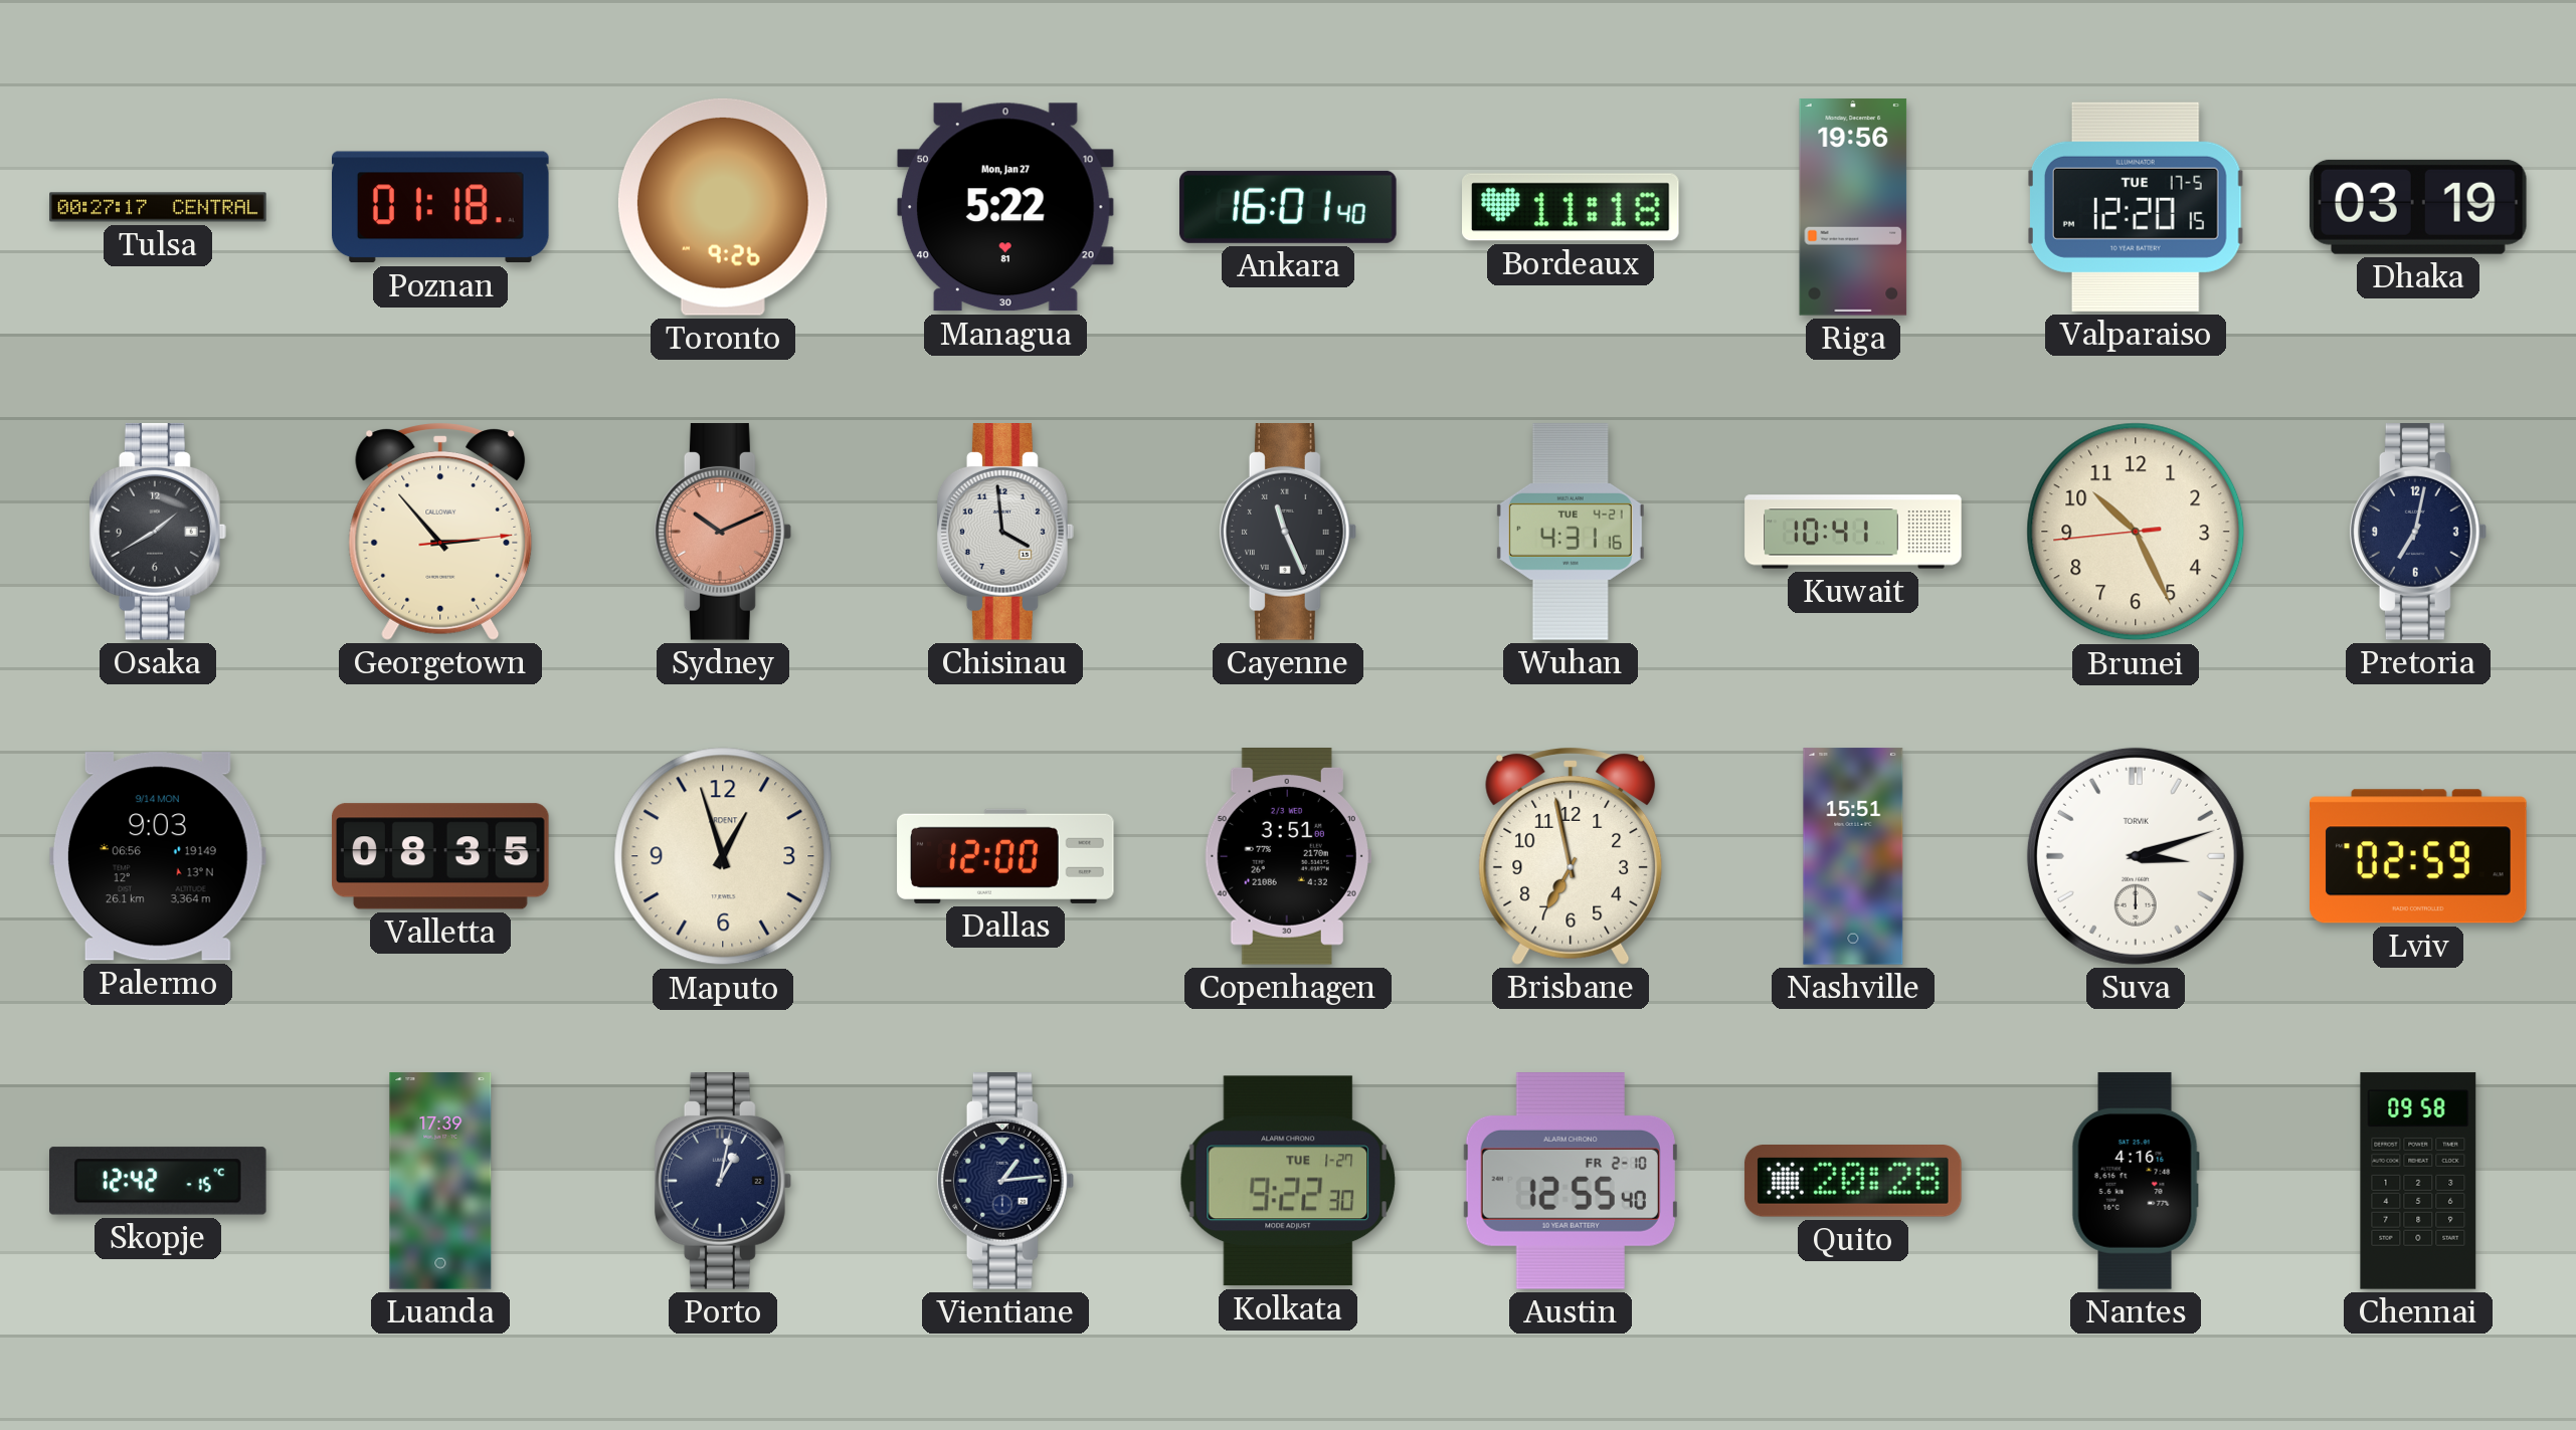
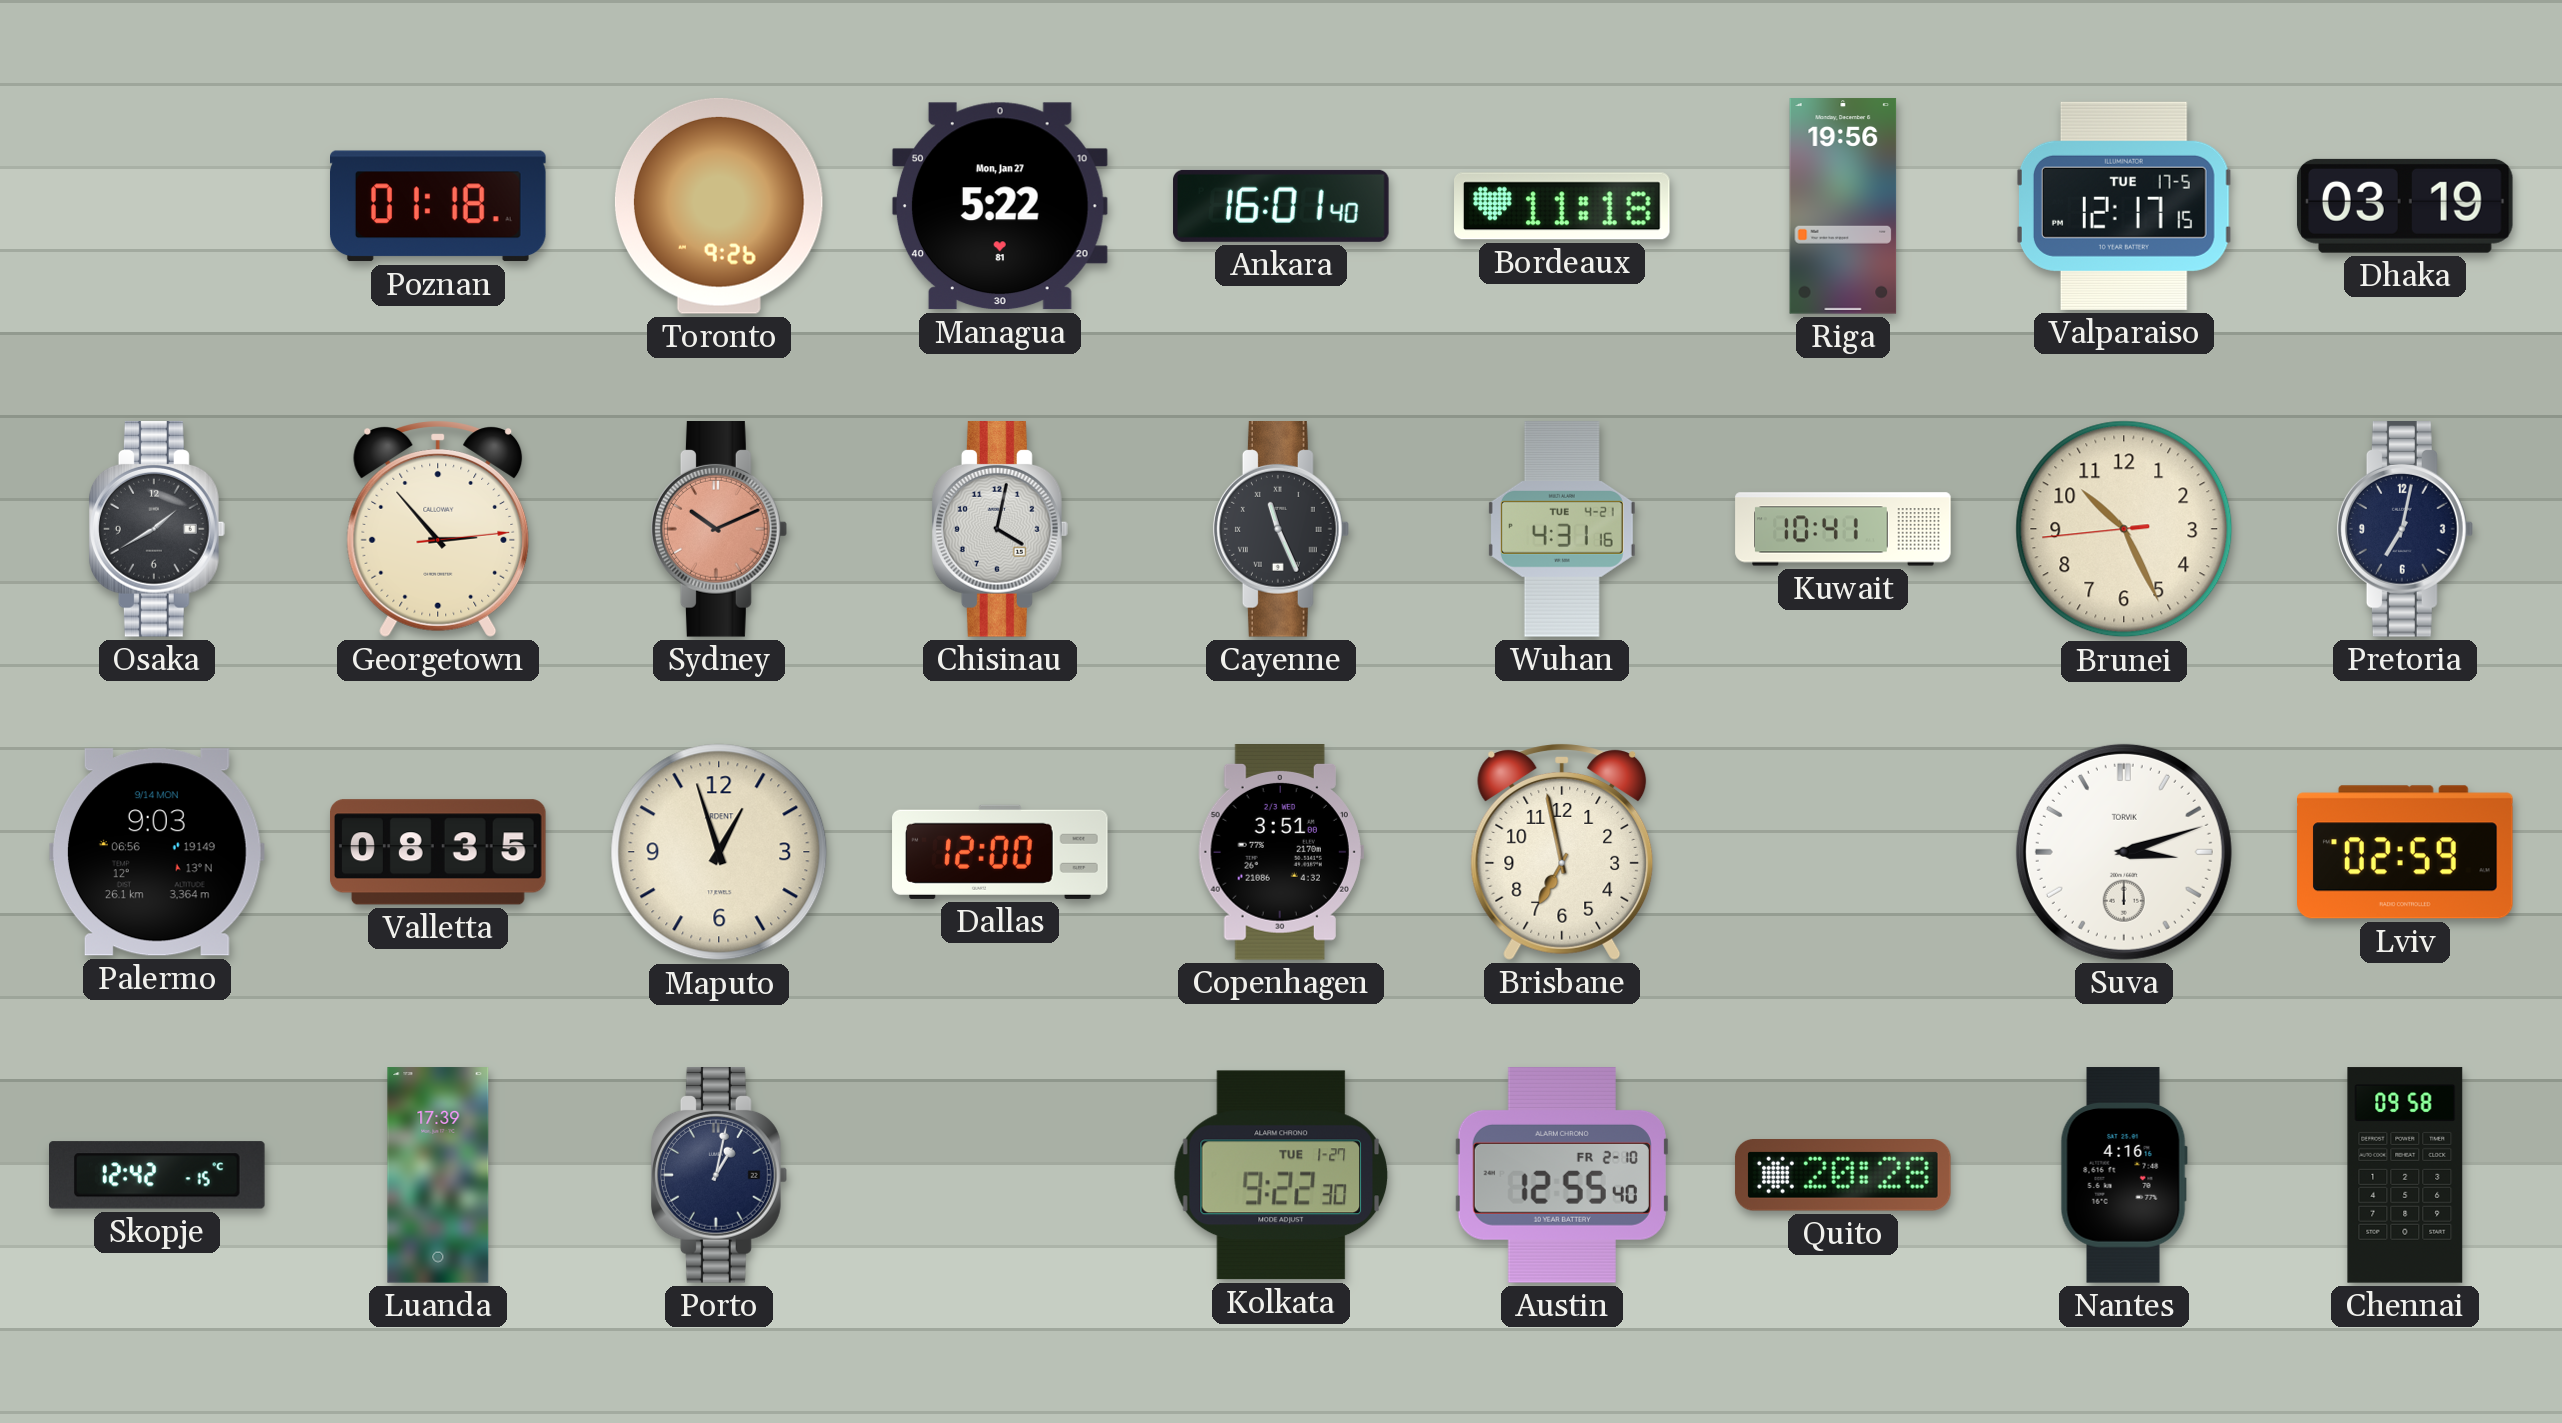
Tulsa: 00:27 -> none
Valparaiso: 12:20 -> 12:17
Chisinau: 3:59 -> 4:02
Nashville: 15:51 -> none
Vientiane: 1:14 -> none
